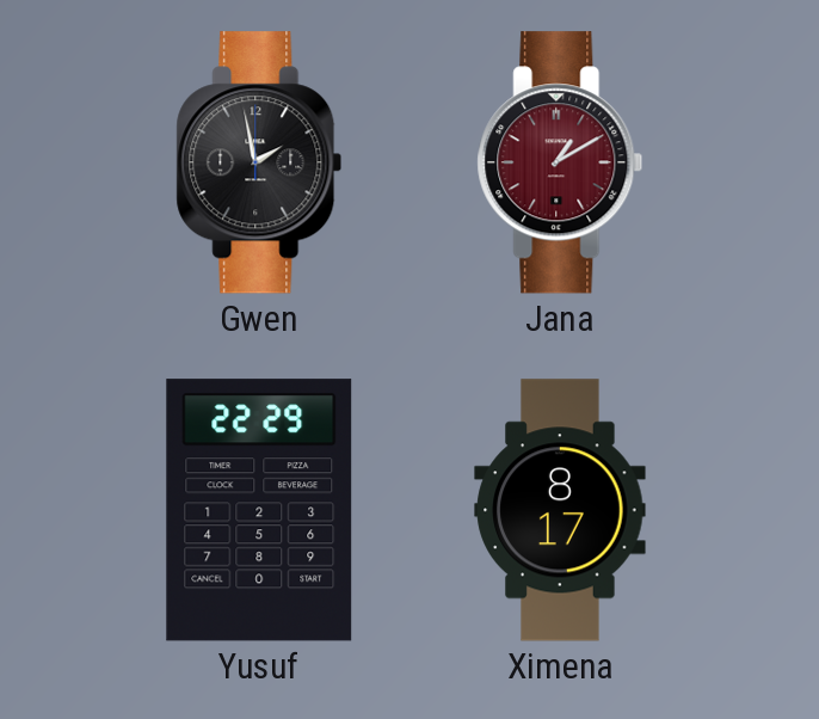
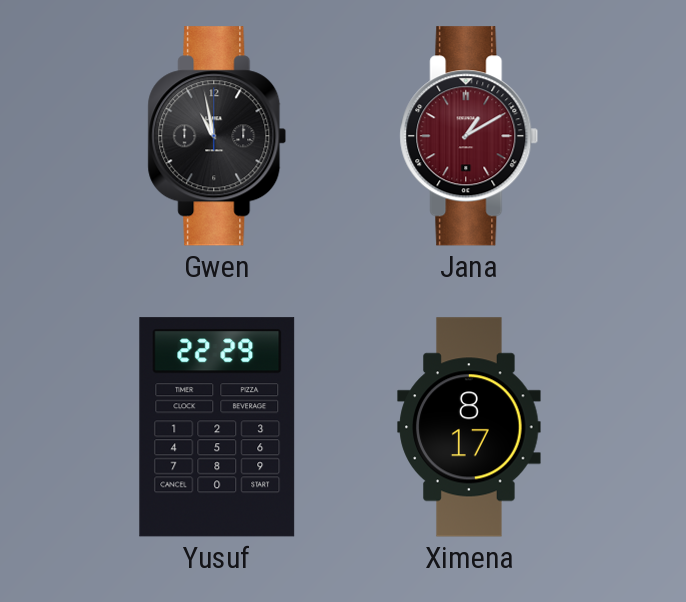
Gwen: 1:58 -> 10:58
